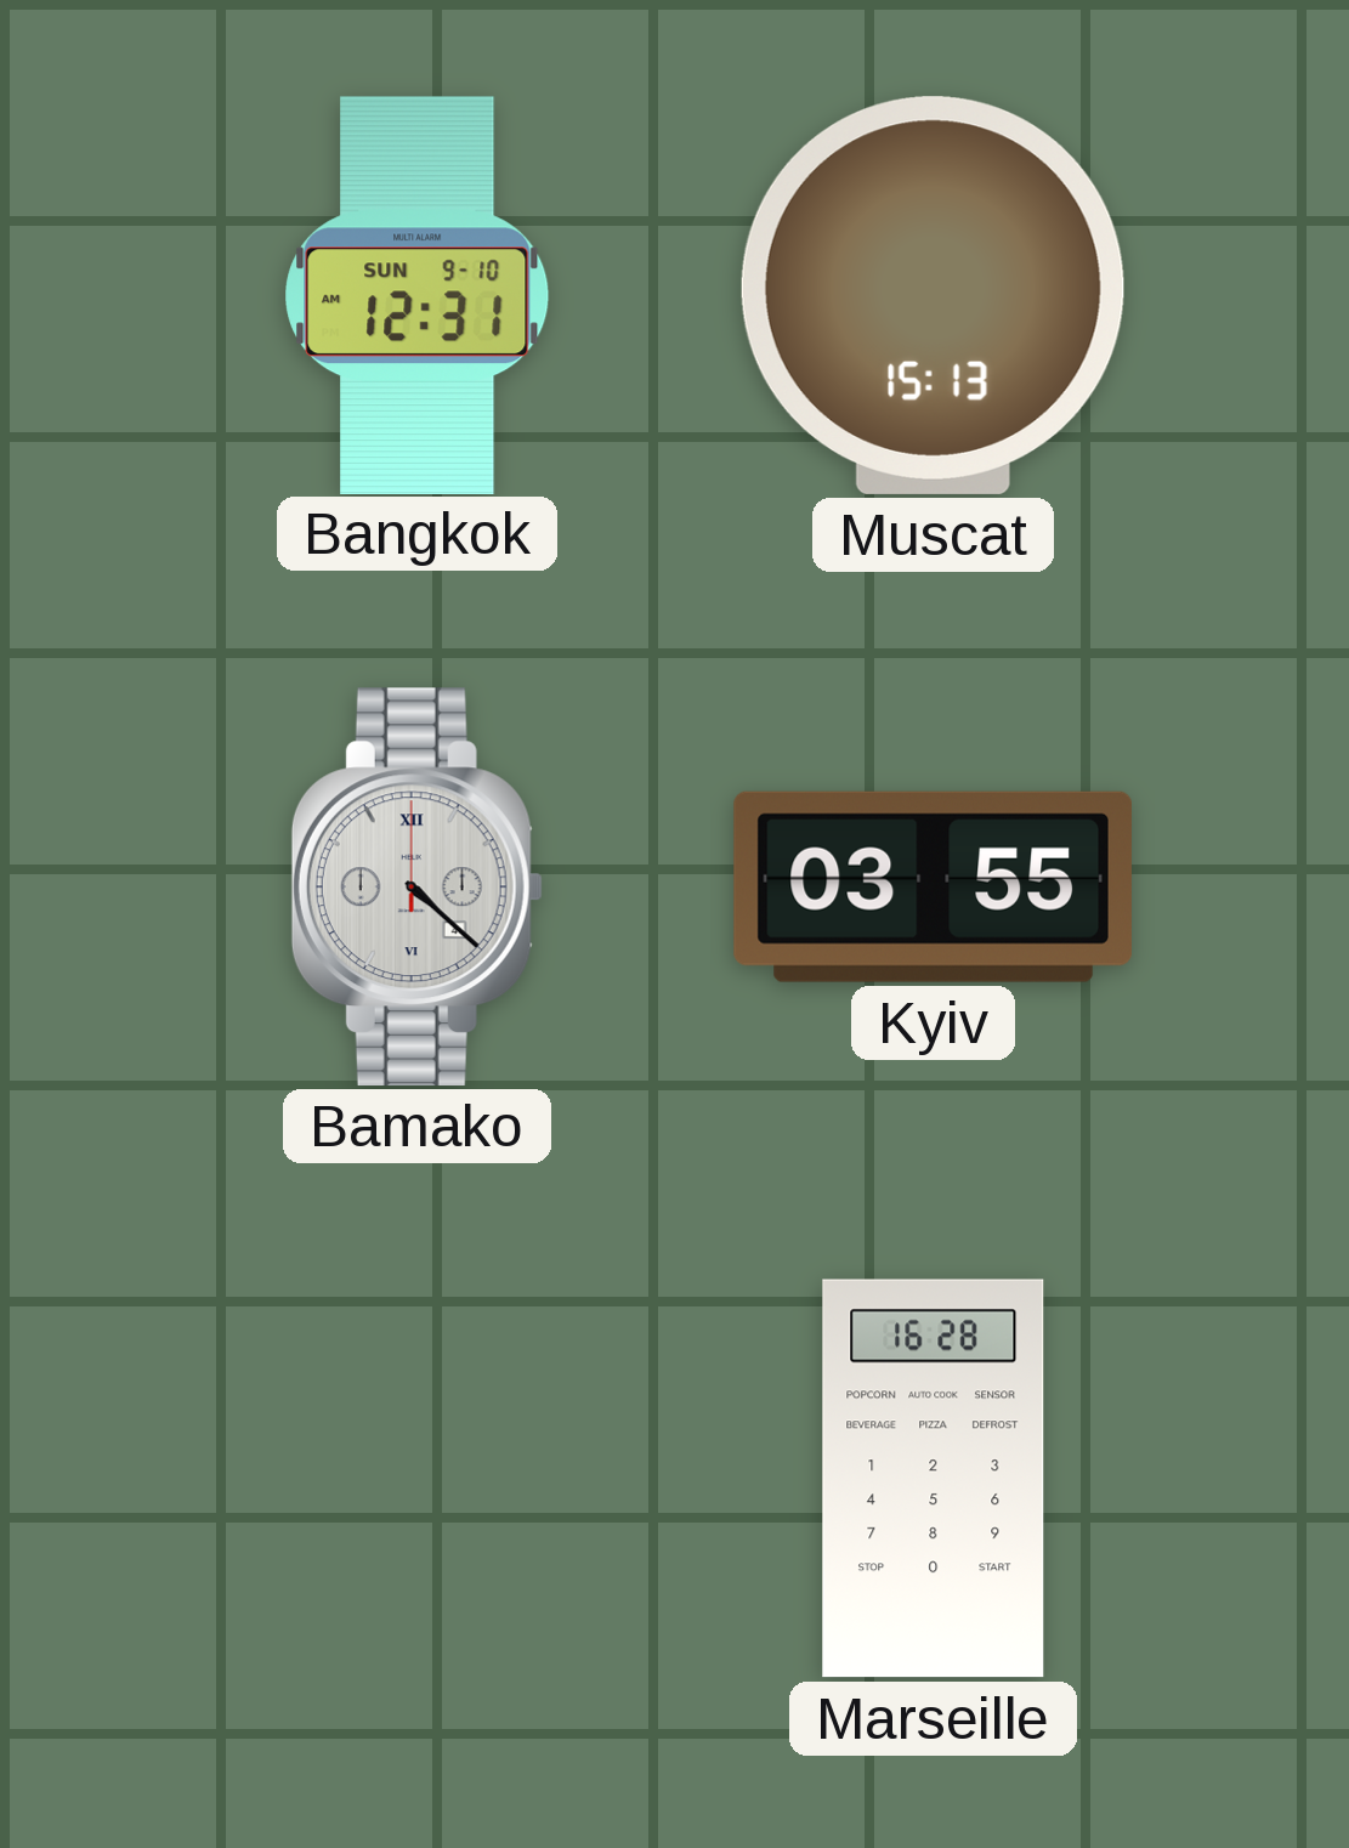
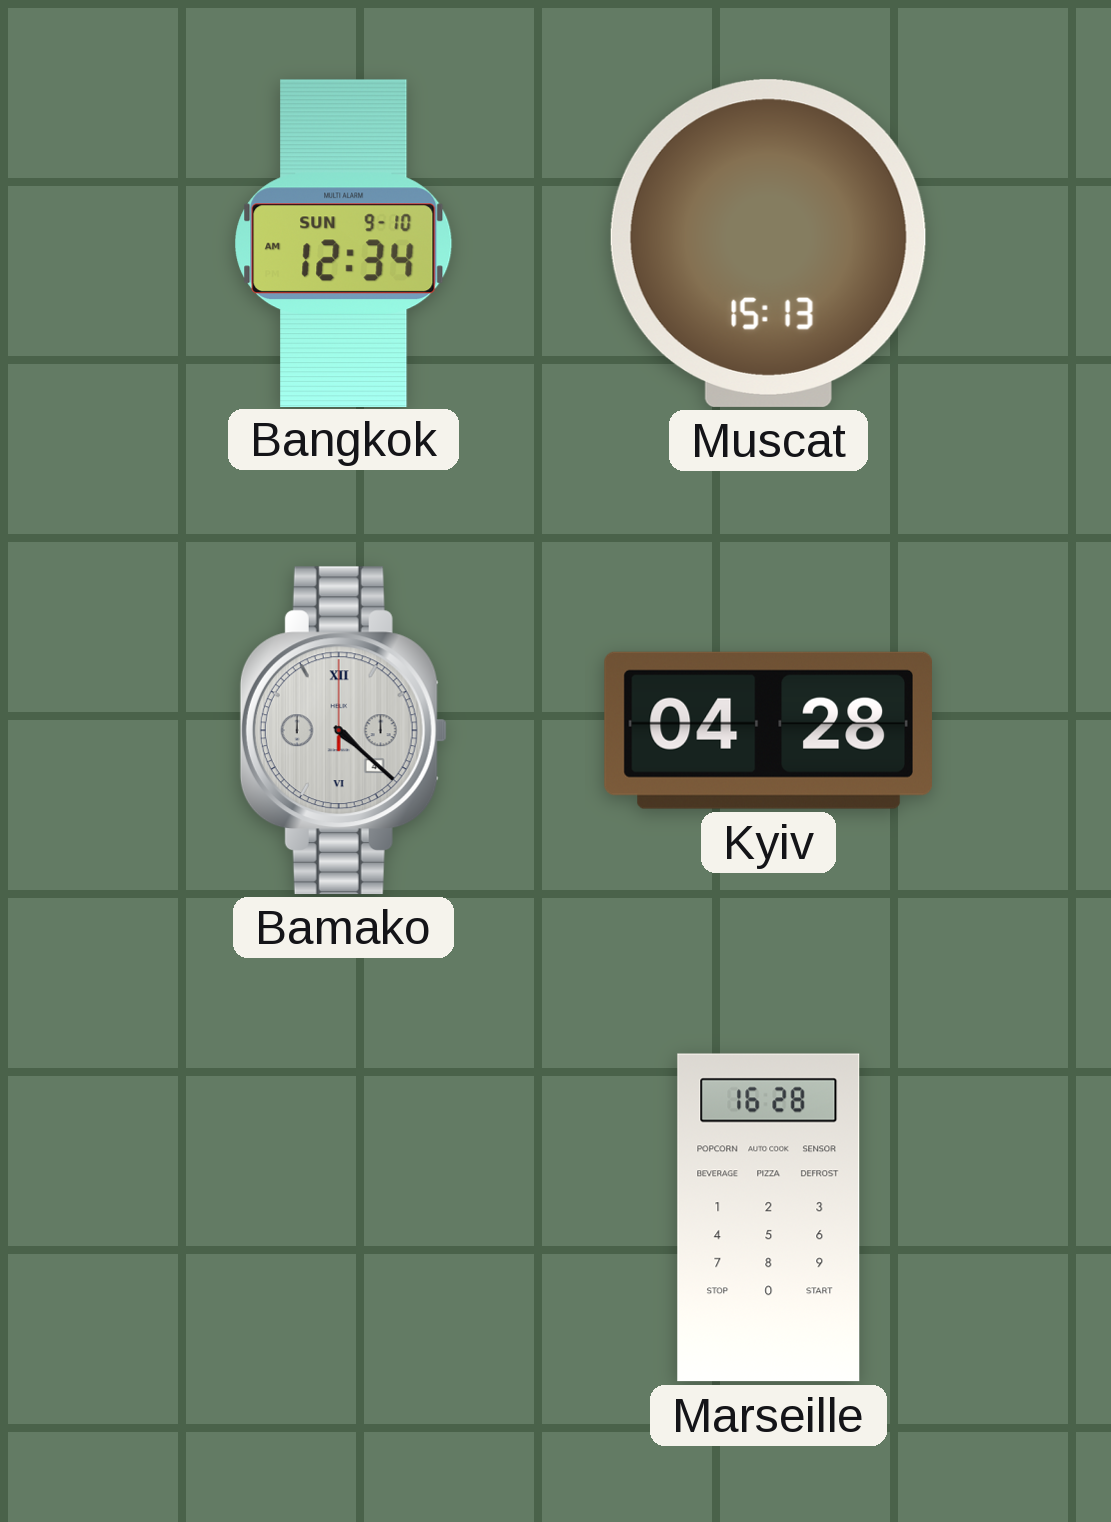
Bangkok: 12:31 -> 12:34
Kyiv: 03:55 -> 04:28
